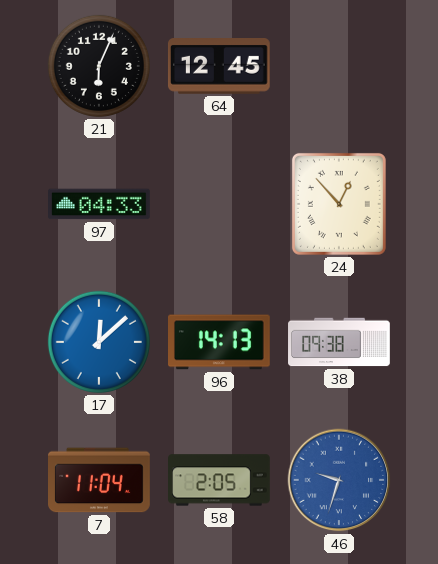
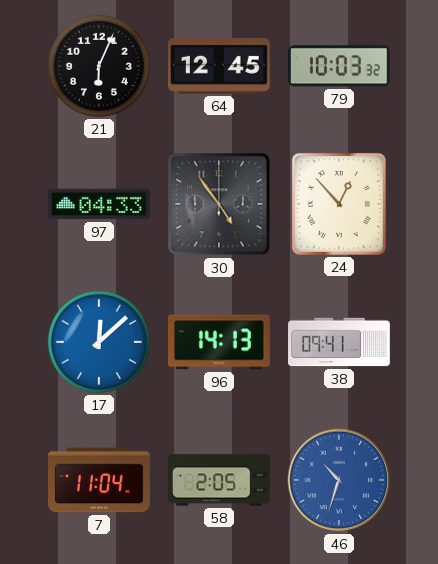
79: none -> 10:03
30: none -> 4:54
38: 09:38 -> 09:41
46: 9:33 -> 10:33
